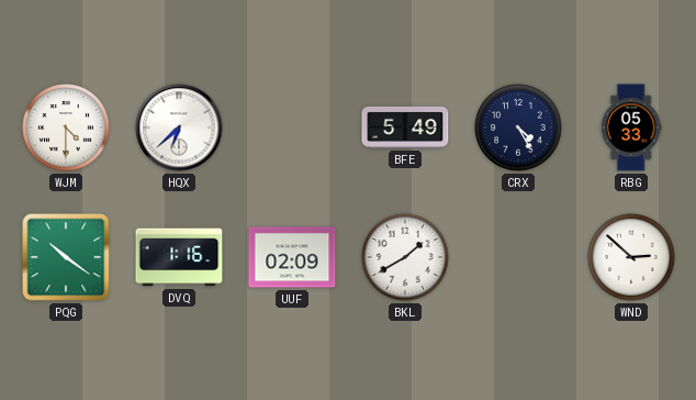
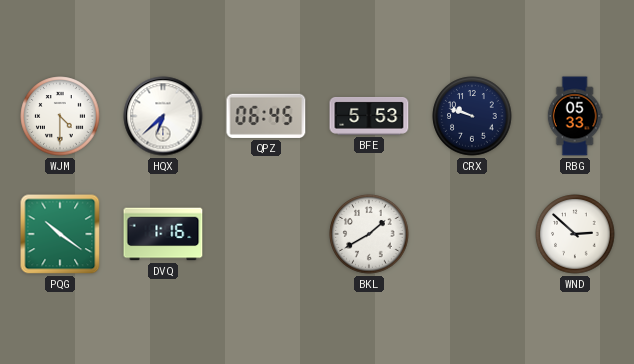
QPZ: none -> 06:45
BFE: 5:49 -> 5:53
CRX: 4:25 -> 9:48
UUF: 02:09 -> none
